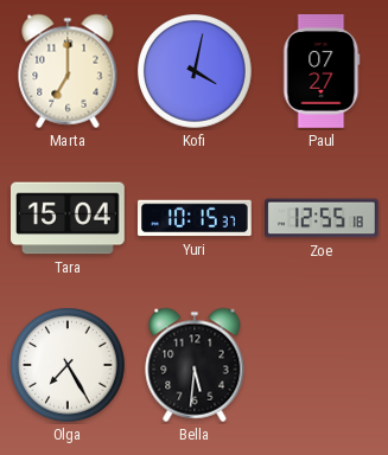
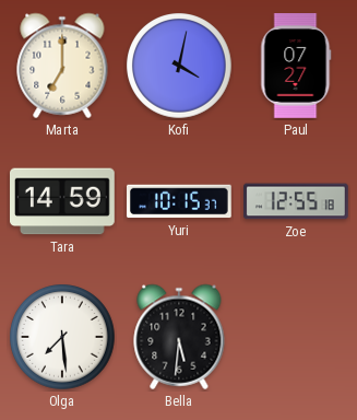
Tara: 15:04 -> 14:59
Olga: 7:25 -> 7:29
